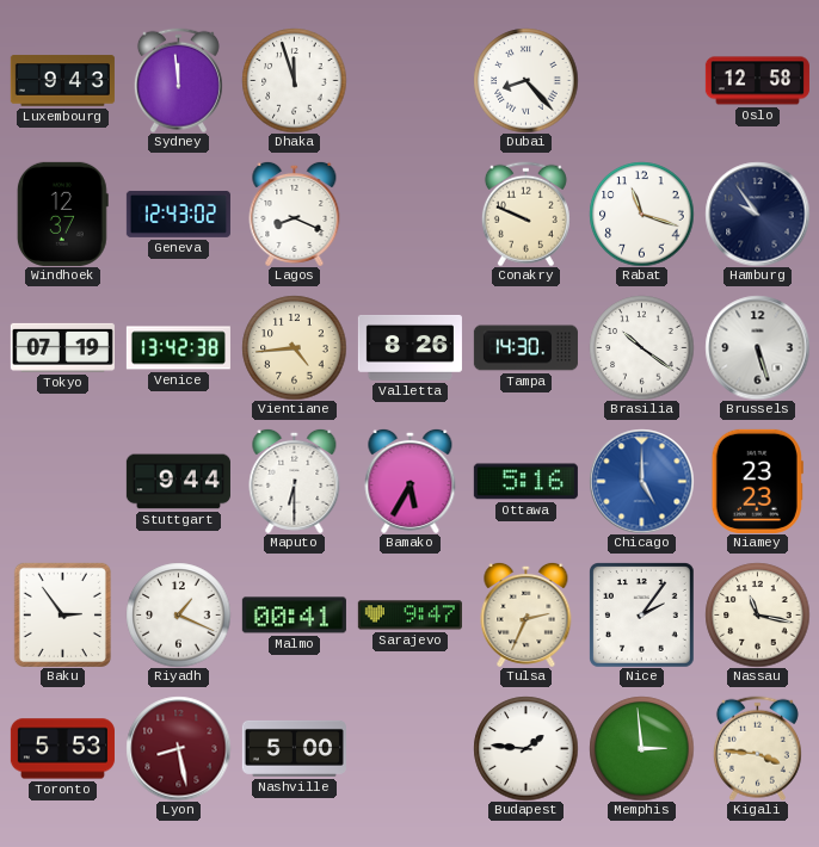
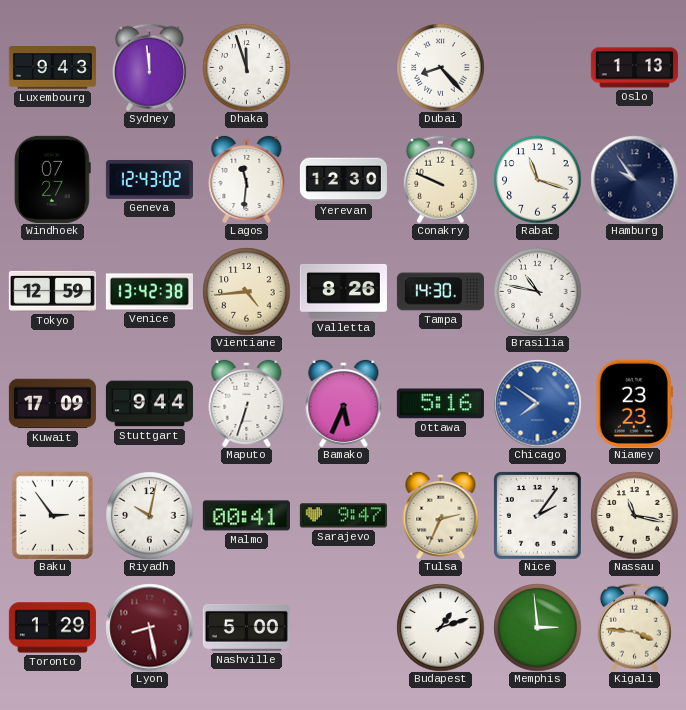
Oslo: 12:58 -> 1:13
Windhoek: 12:37 -> 07:27
Lagos: 8:19 -> 11:31
Yerevan: none -> 12:30
Tokyo: 07:19 -> 12:59
Brasilia: 10:21 -> 10:47
Brussels: 5:27 -> none
Kuwait: none -> 17:09
Maputo: 6:30 -> 6:33
Bamako: 5:35 -> 5:34
Chicago: 5:00 -> 7:51
Riyadh: 1:19 -> 10:02
Toronto: 5:53 -> 1:29
Budapest: 1:46 -> 1:12
